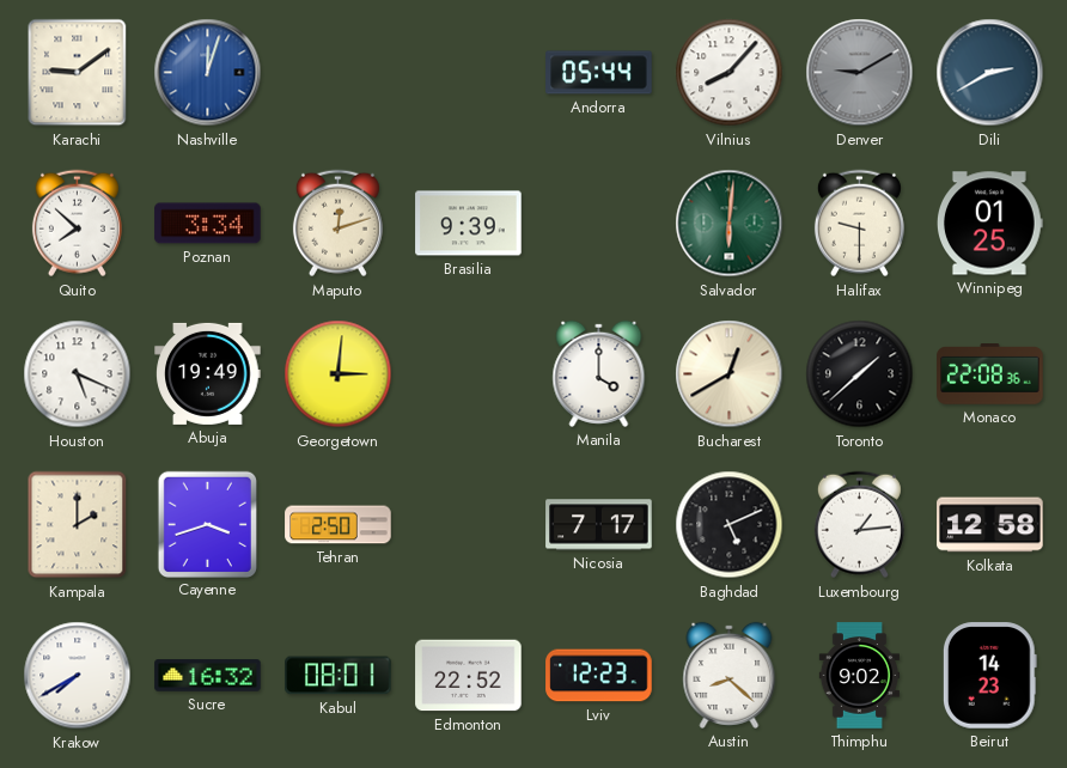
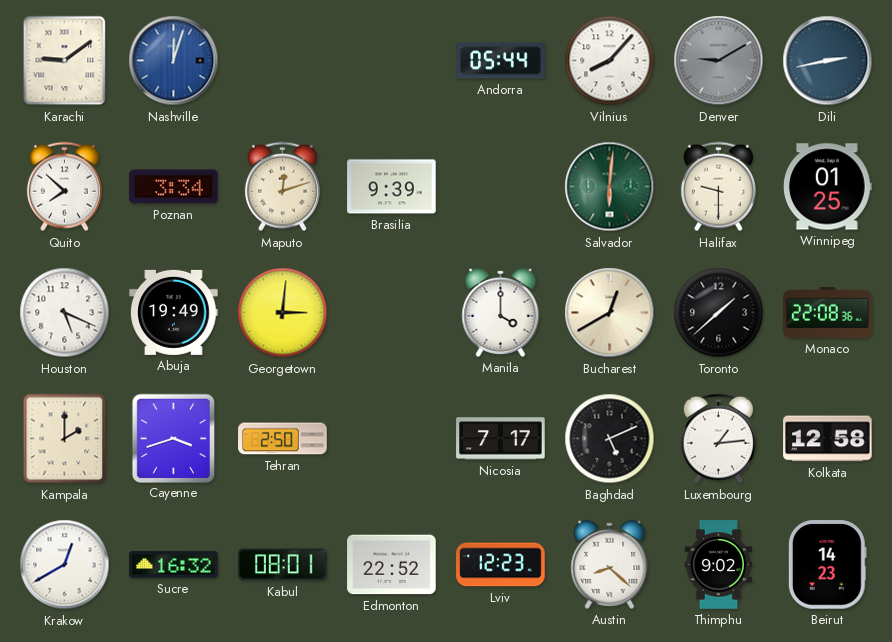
Dili: 2:40 -> 2:43
Krakow: 7:40 -> 12:40
